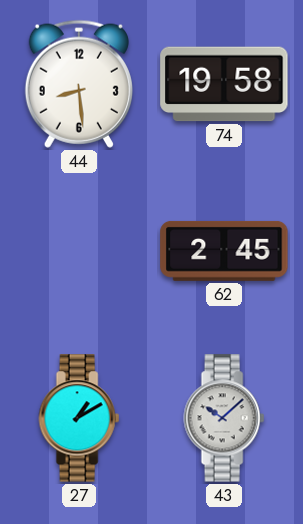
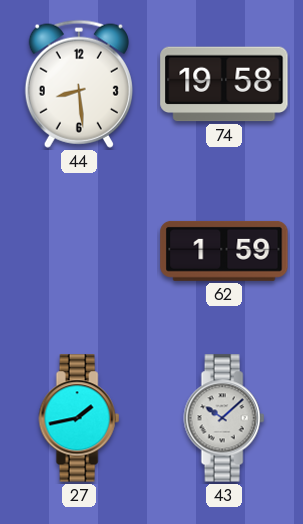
62: 2:45 -> 1:59
27: 1:10 -> 1:43
